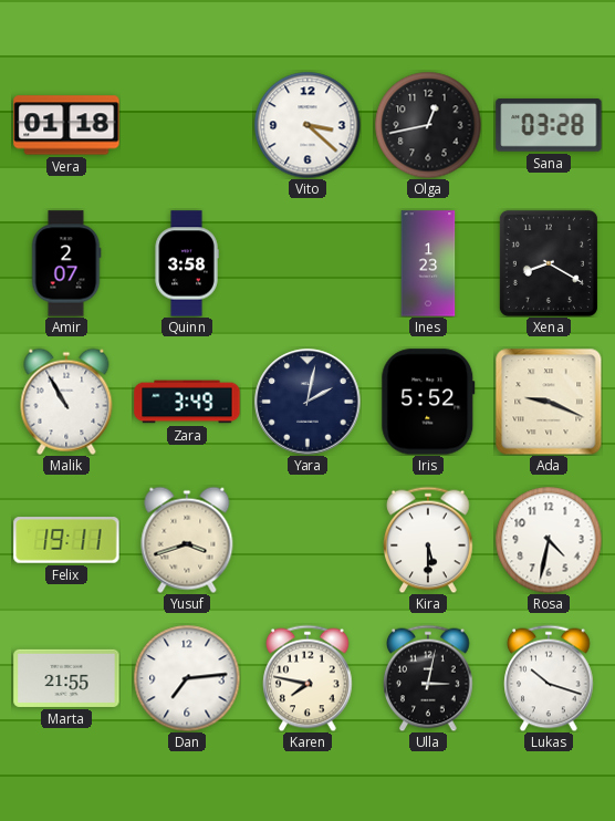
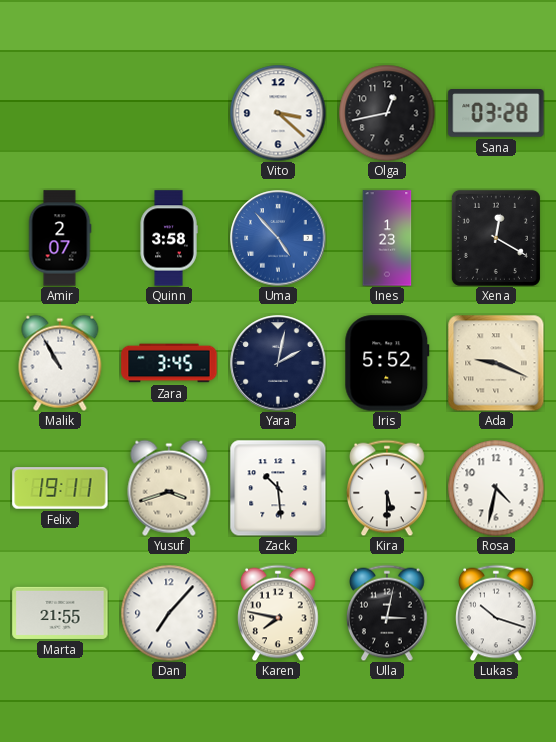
Vera: 01:18 -> none
Uma: none -> 4:53
Xena: 8:20 -> 12:20
Zara: 3:49 -> 3:45
Zack: none -> 10:29
Dan: 7:14 -> 7:07
